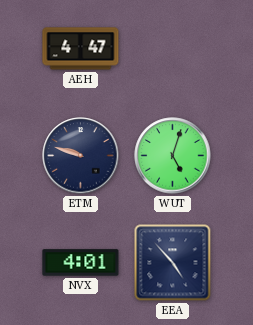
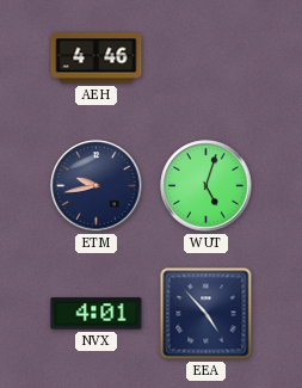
AEH: 4:47 -> 4:46
ETM: 9:48 -> 9:43
